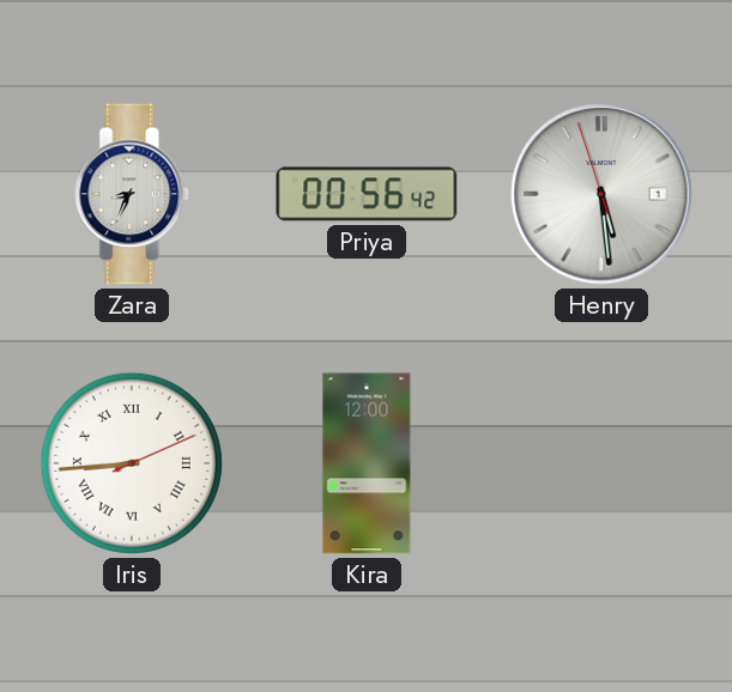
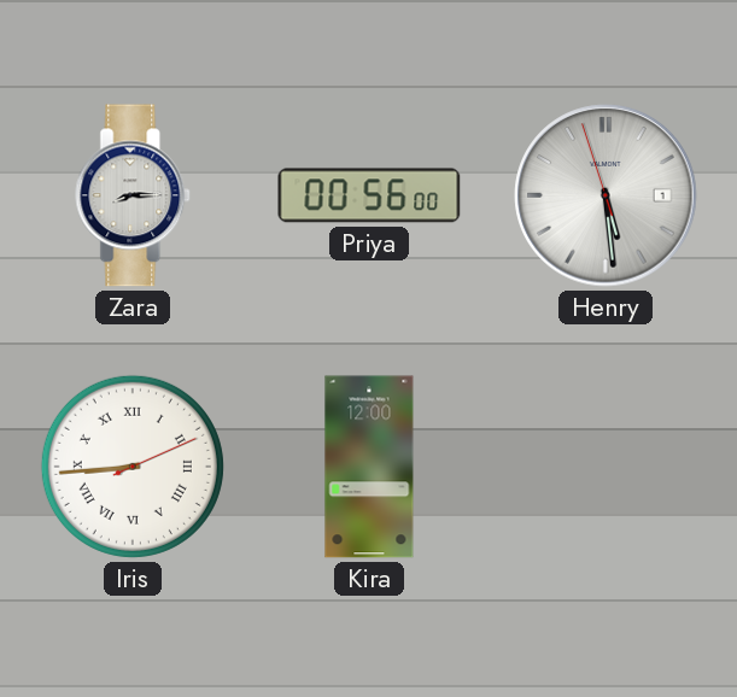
Zara: 8:34 -> 8:15
Priya: 00:56:42 -> 00:56:00
